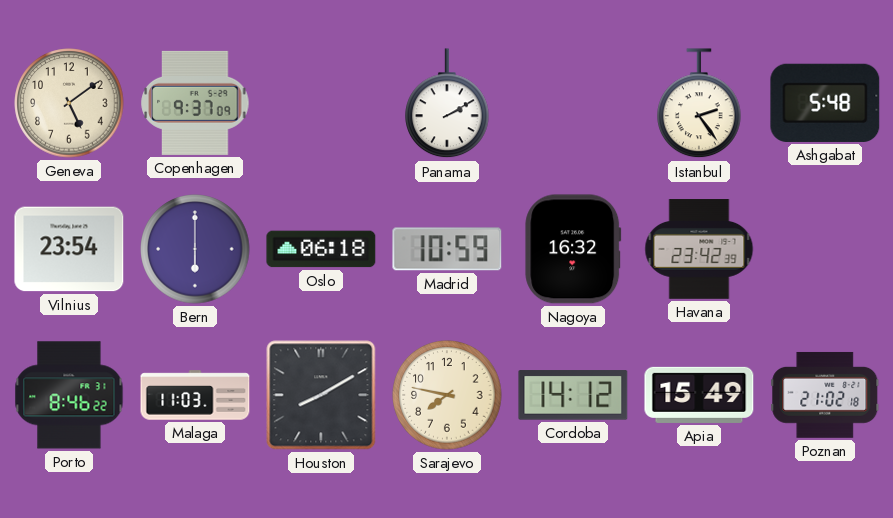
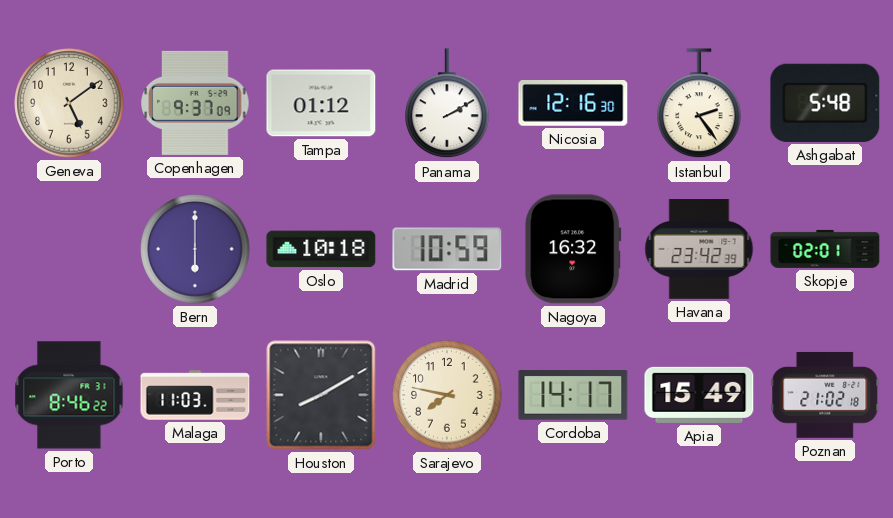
Tampa: none -> 01:12
Nicosia: none -> 12:16
Vilnius: 23:54 -> none
Oslo: 06:18 -> 10:18
Skopje: none -> 02:01
Cordoba: 14:12 -> 14:17
